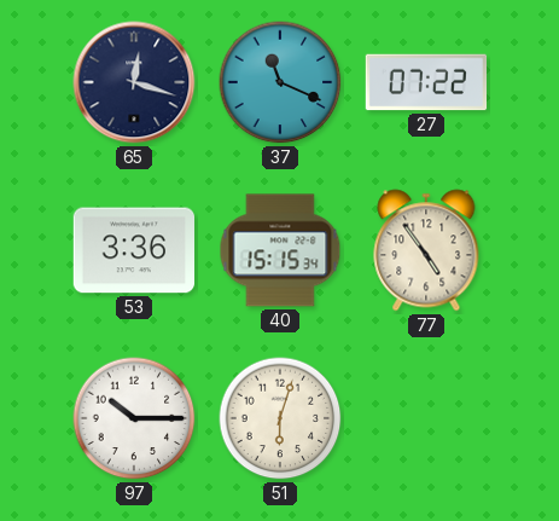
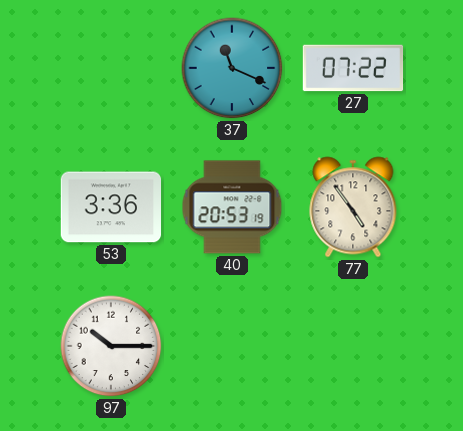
65: 12:18 -> none
40: 15:15 -> 20:53
51: 6:03 -> none
